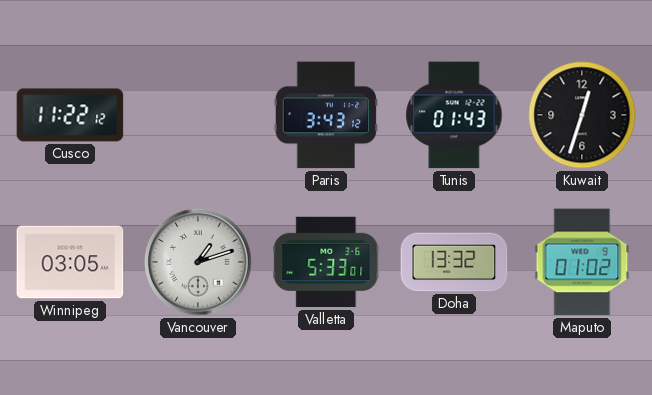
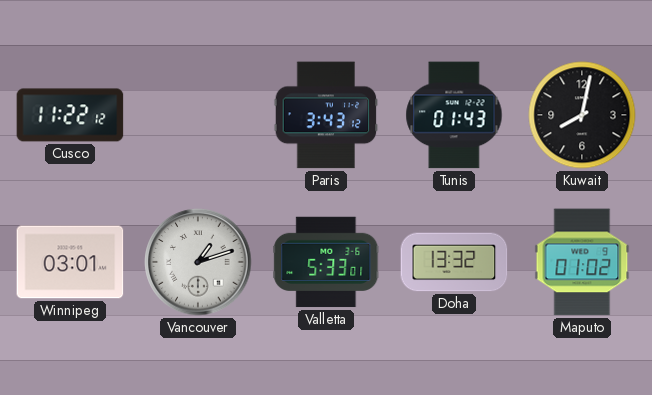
Kuwait: 12:33 -> 8:02
Winnipeg: 03:05 -> 03:01
